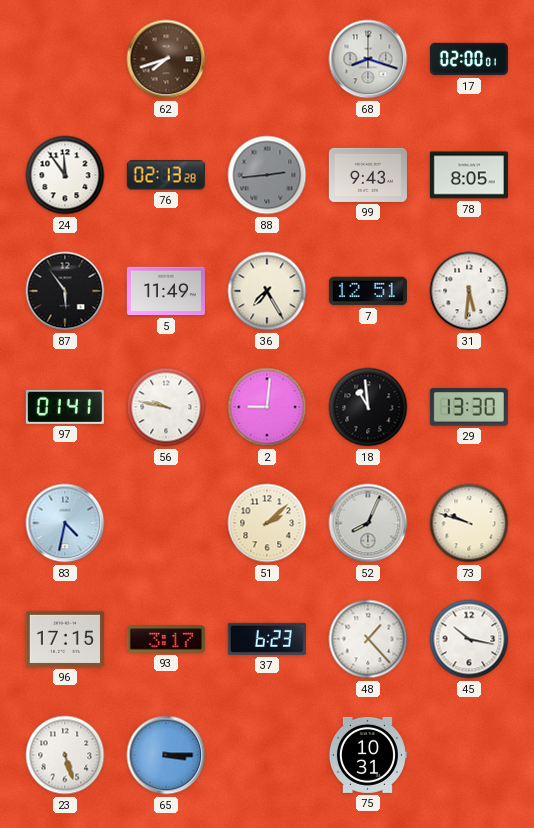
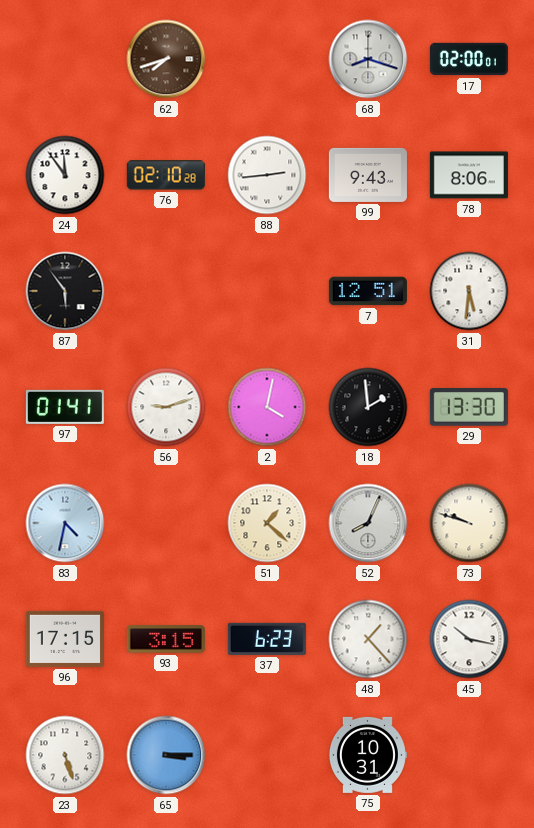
76: 02:13 -> 02:10
88 dial: grey -> white
78: 8:05 -> 8:06
5: 11:49 -> none
36: 7:25 -> none
56: 9:47 -> 9:12
2: 9:01 -> 4:02
18: 10:59 -> 1:59
51: 2:08 -> 1:22
93: 3:17 -> 3:15
